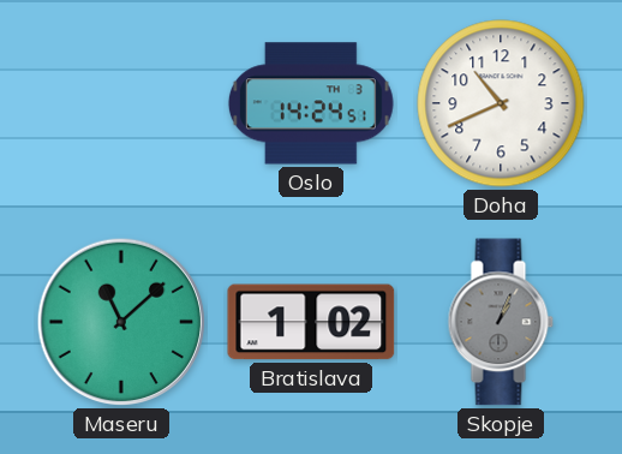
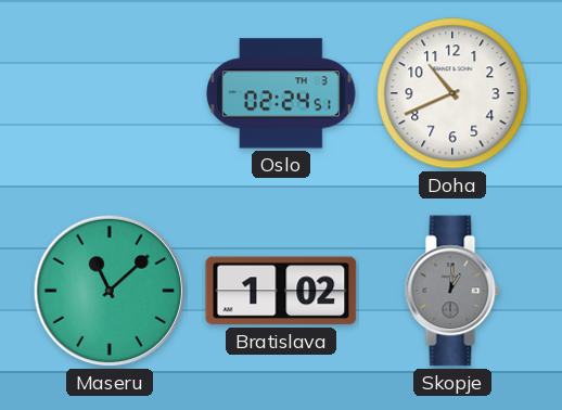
Oslo: 14:24 -> 02:24
Skopje: 1:04 -> 1:01
